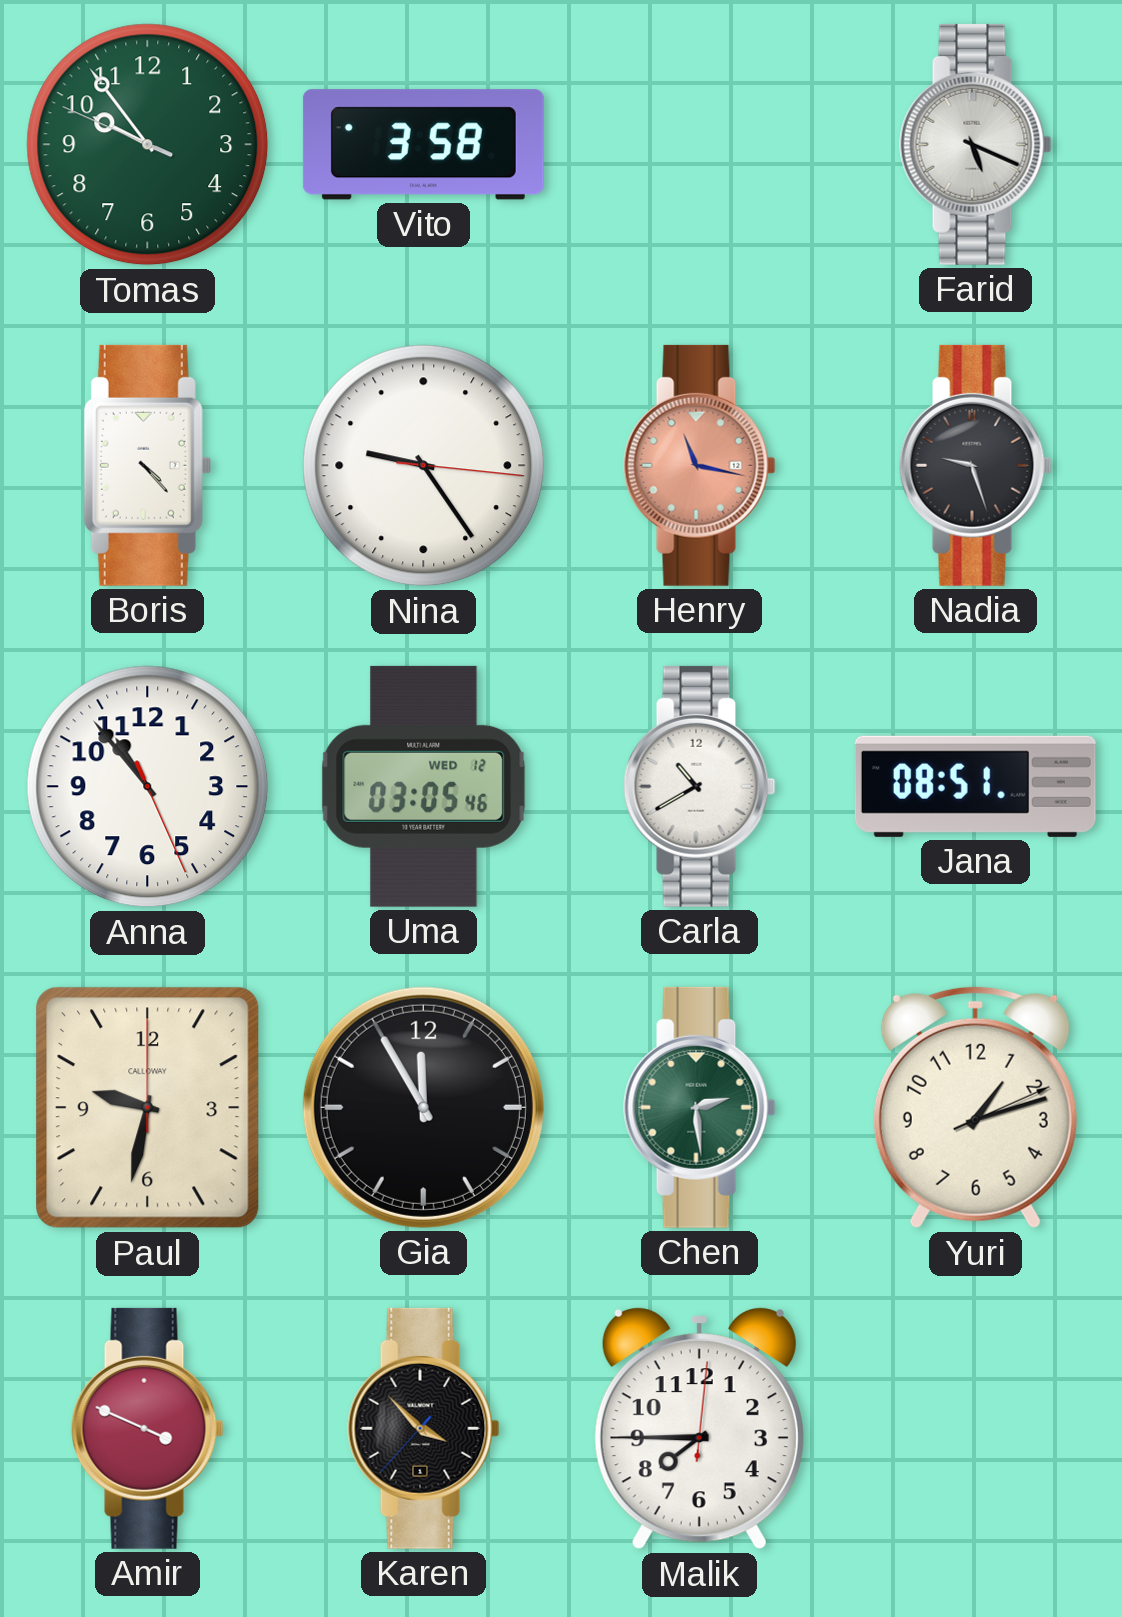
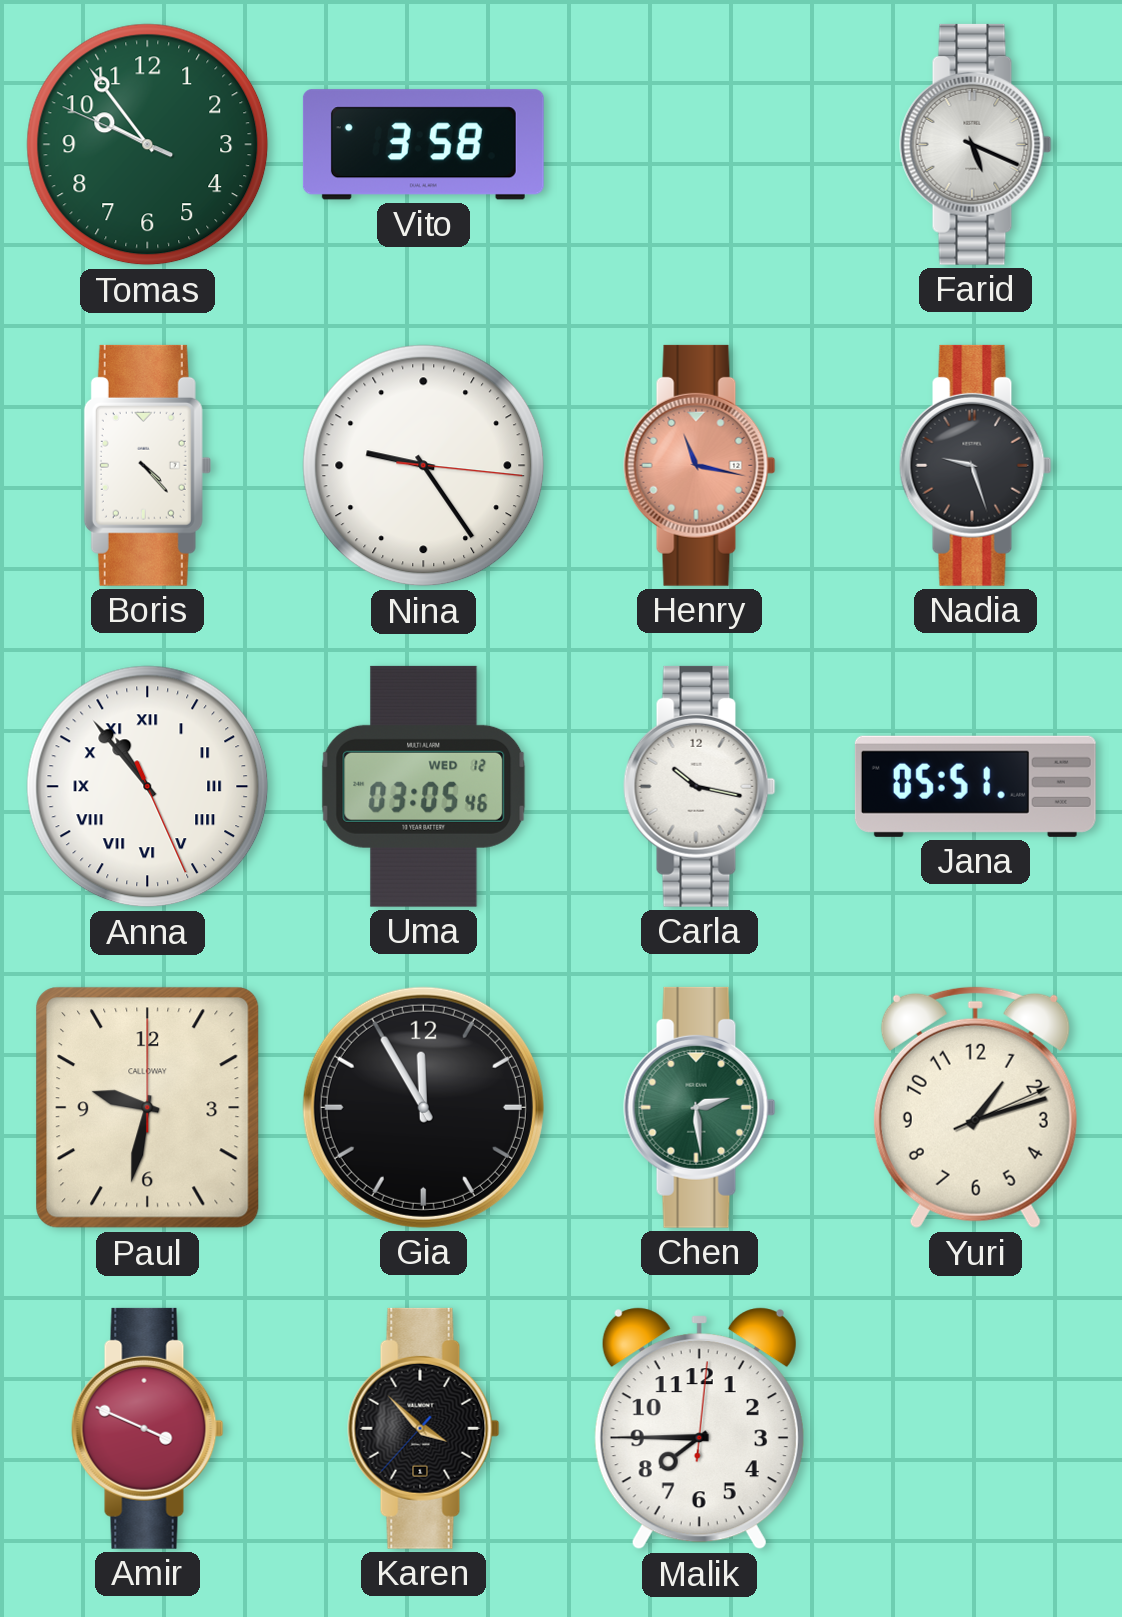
Anna numerals: Arabic -> Roman
Carla: 10:40 -> 10:17
Jana: 08:51 -> 05:51
